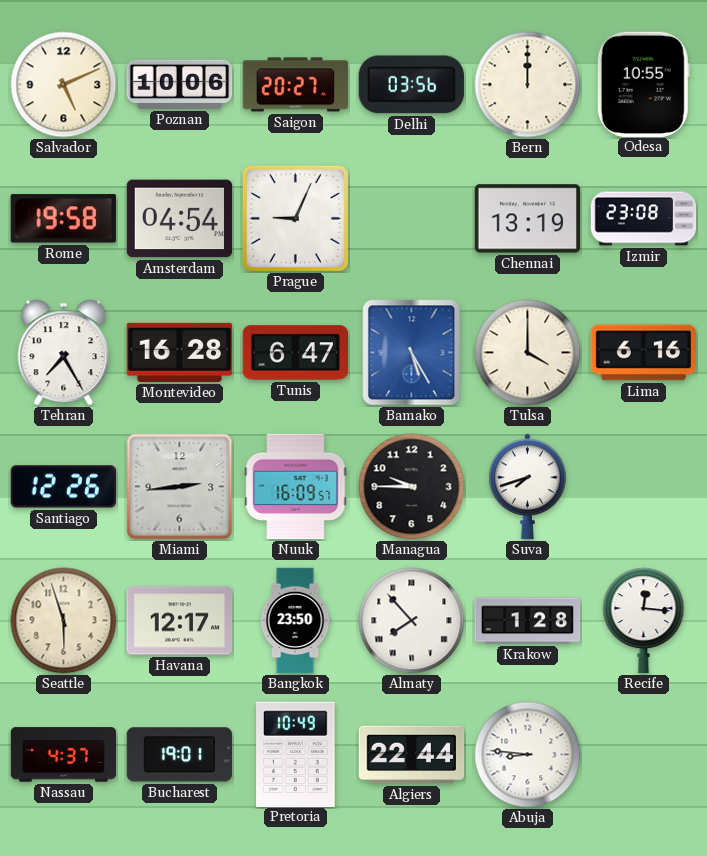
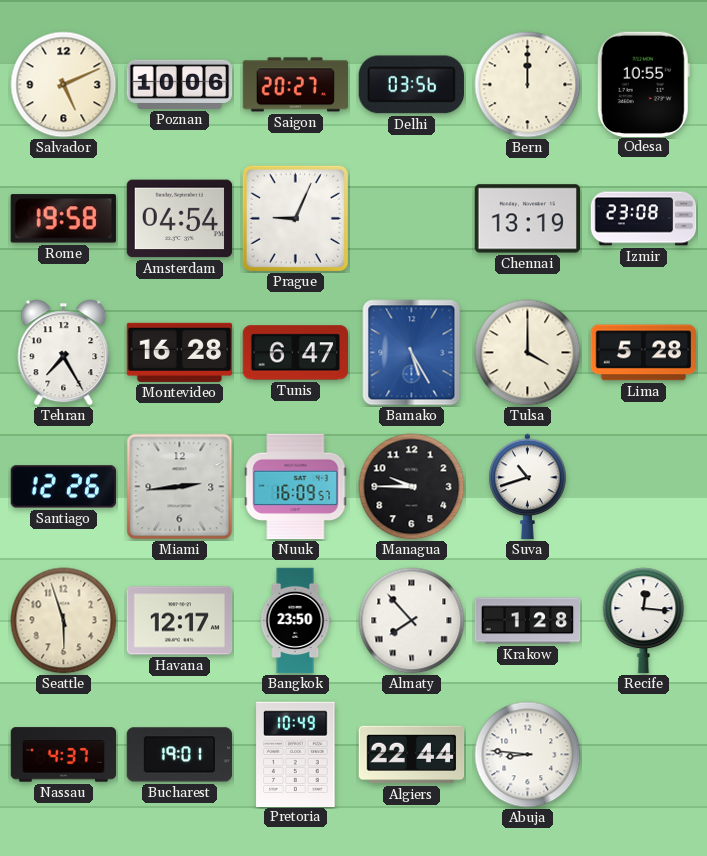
Lima: 6:16 -> 5:28
Suva: 7:42 -> 10:42
